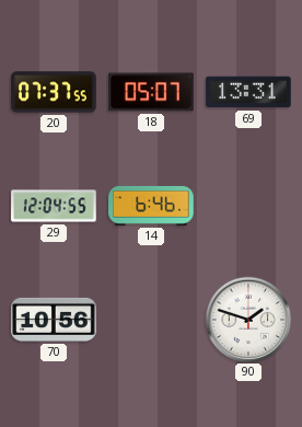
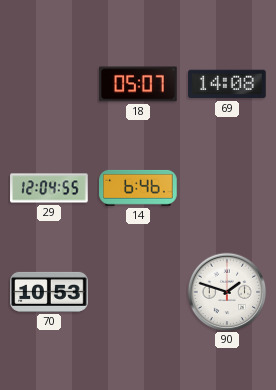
20: 07:37 -> none
69: 13:31 -> 14:08
70: 10:56 -> 10:53
